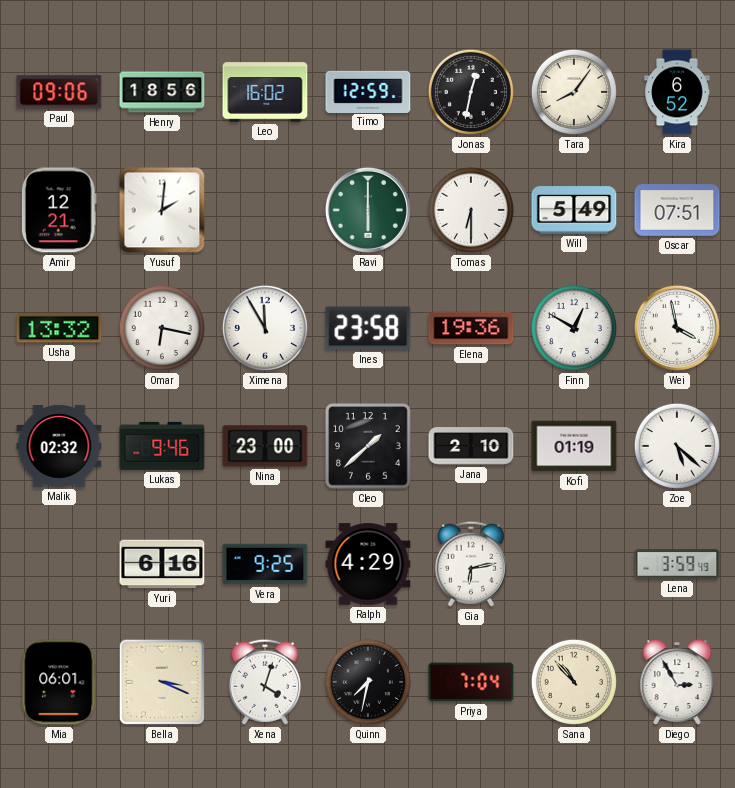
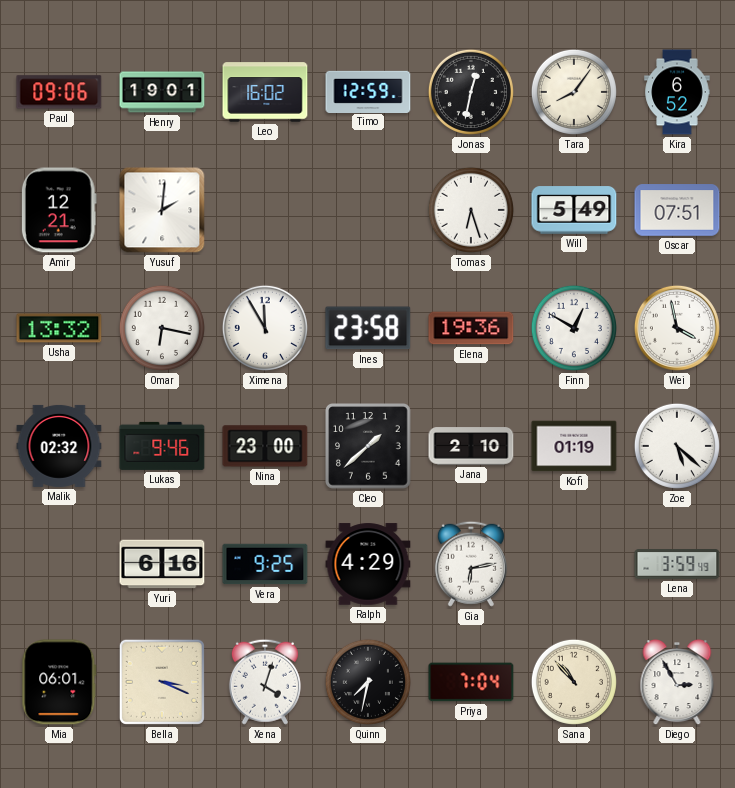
Henry: 18:56 -> 19:01
Ravi: 6:00 -> none
Tomas: 6:30 -> 6:27
